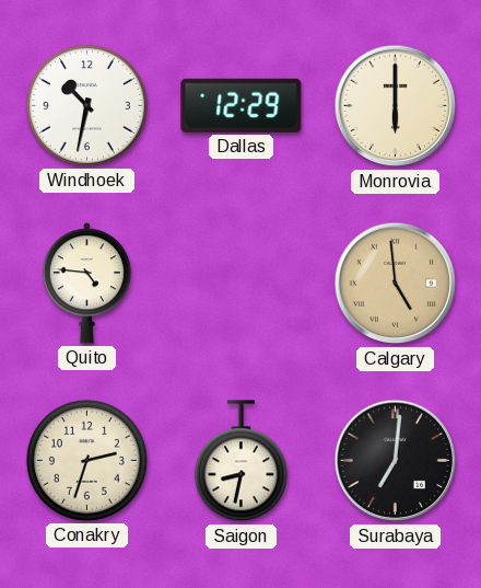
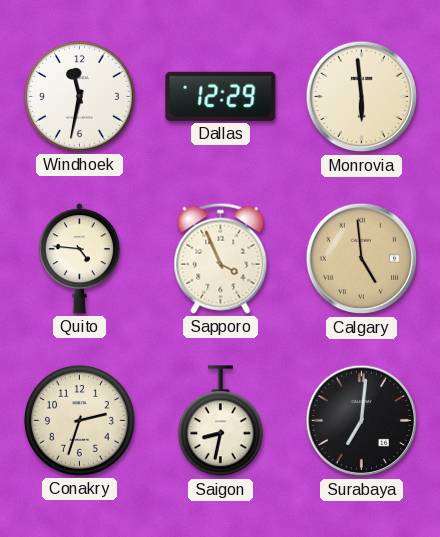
Windhoek: 10:32 -> 11:32
Monrovia: 6:00 -> 5:59
Sapporo: none -> 3:56
